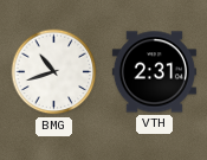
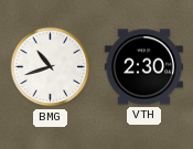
VTH: 2:31 -> 2:30
